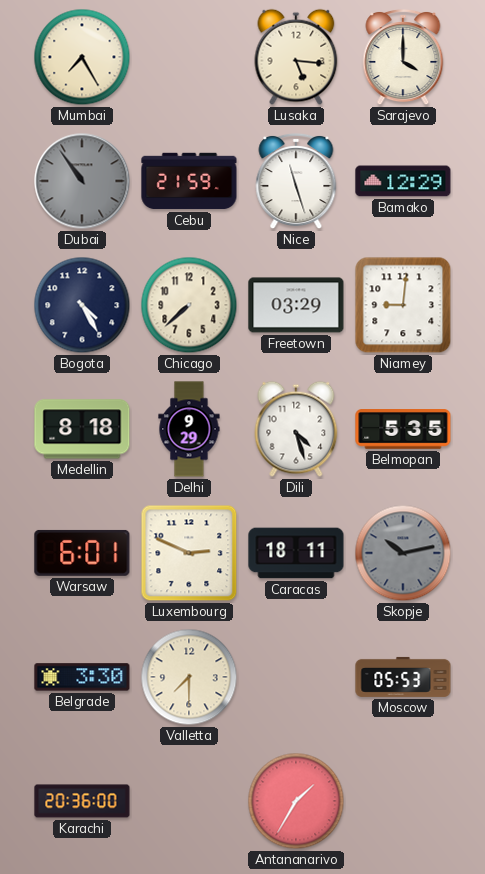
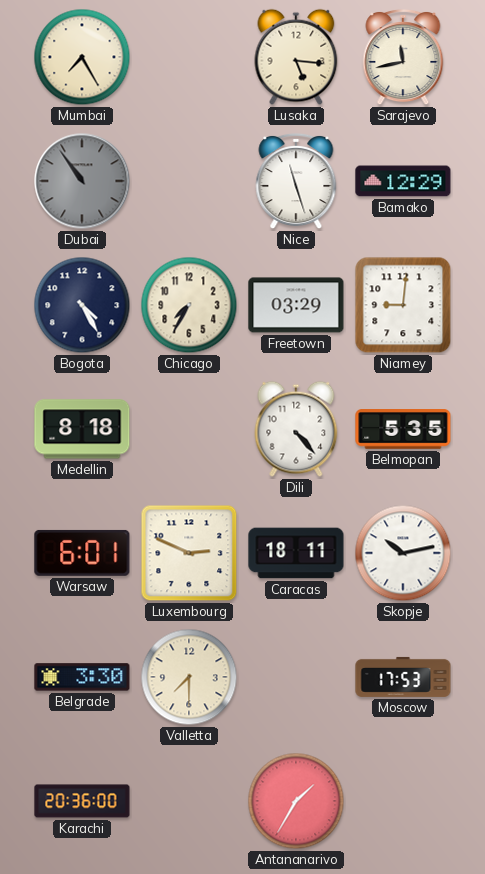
Sarajevo: 4:00 -> 11:43
Cebu: 21:59 -> none
Chicago: 7:38 -> 7:35
Delhi: 9:29 -> none
Dili: 4:27 -> 4:23
Skopje dial: grey -> white
Moscow: 05:53 -> 17:53
